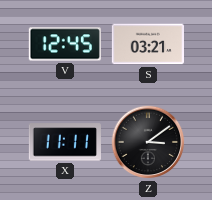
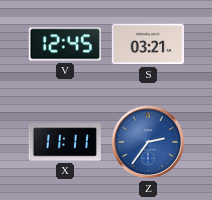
Z: 3:09 -> 2:36
Z dial: black -> blue
